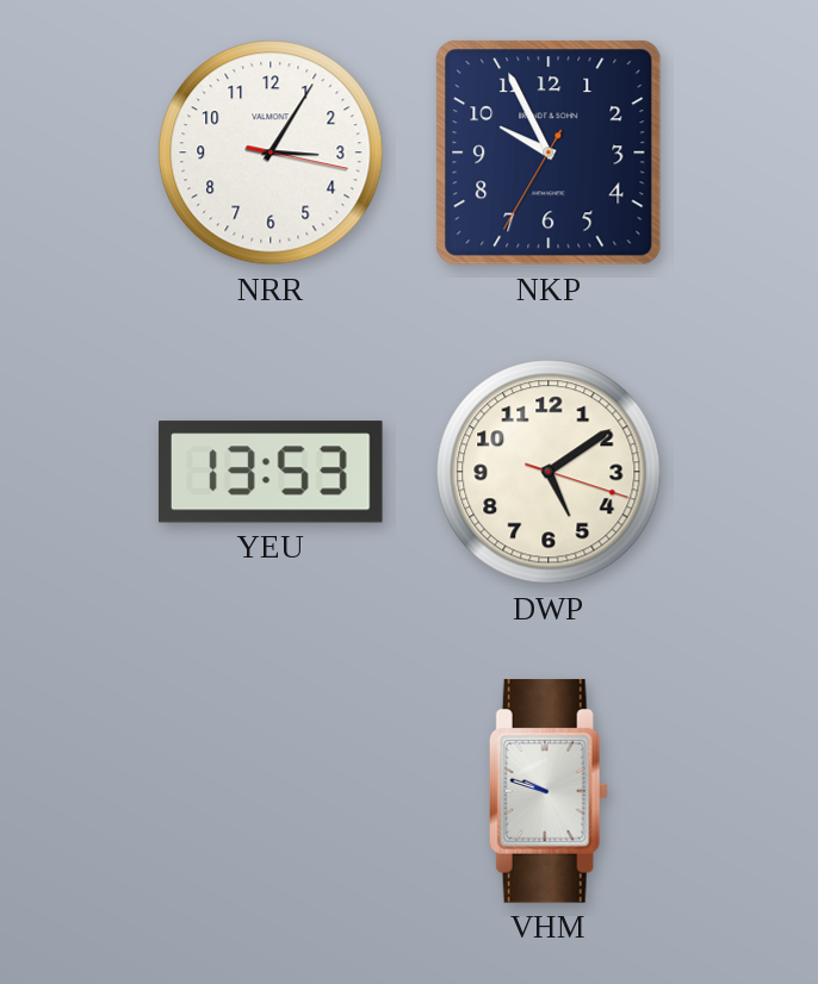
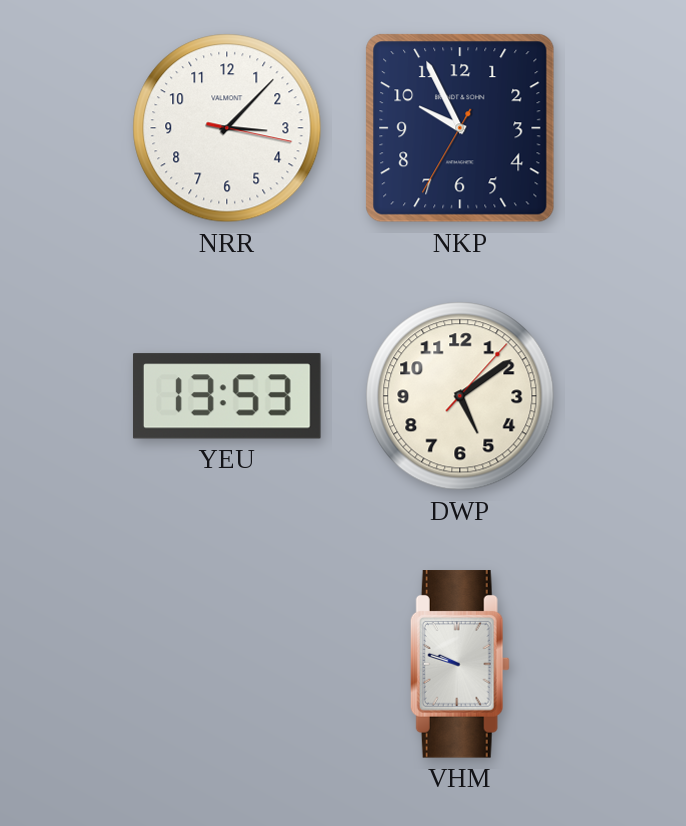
NRR: 3:05 -> 3:07
DWP: 5:09:18 -> 5:09:07
